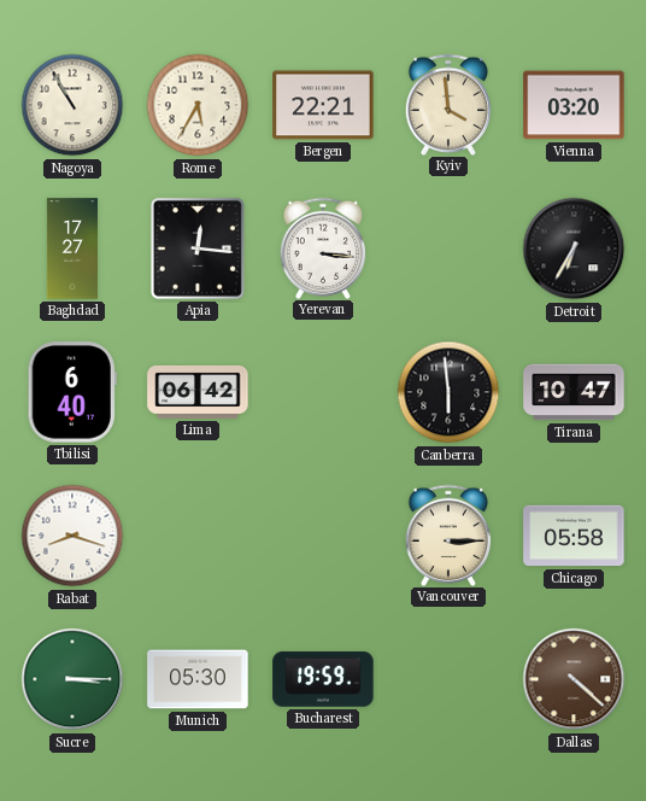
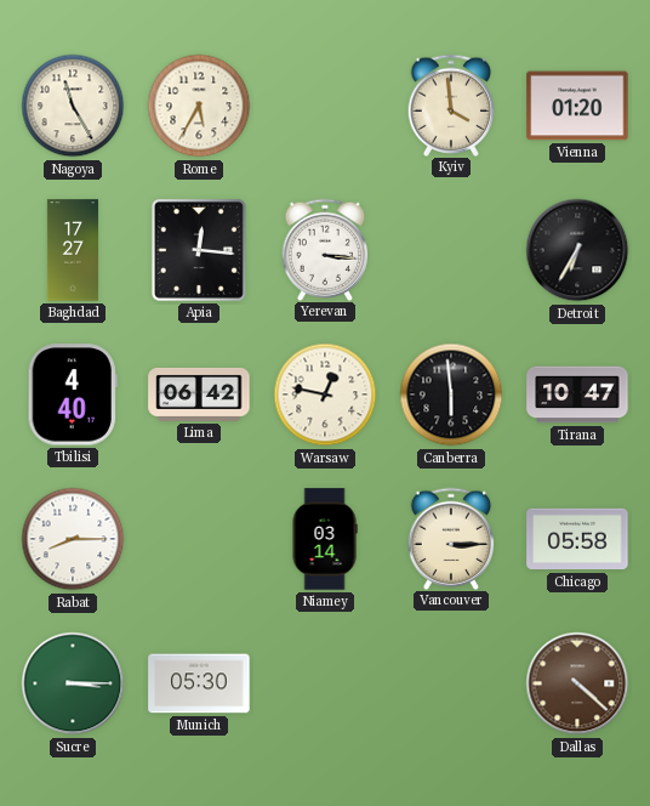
Nagoya: 10:55 -> 11:25
Bergen: 22:21 -> none
Vienna: 03:20 -> 01:20
Tbilisi: 6:40 -> 4:40
Warsaw: none -> 12:47
Rabat: 8:18 -> 8:15
Niamey: none -> 03:14
Bucharest: 19:59 -> none
